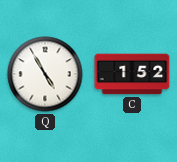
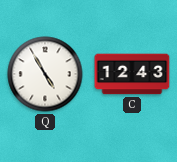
C: 1:52 -> 12:43
